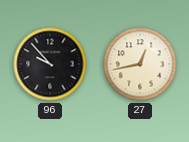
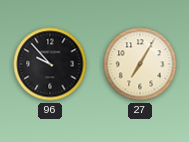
27: 12:43 -> 7:05
